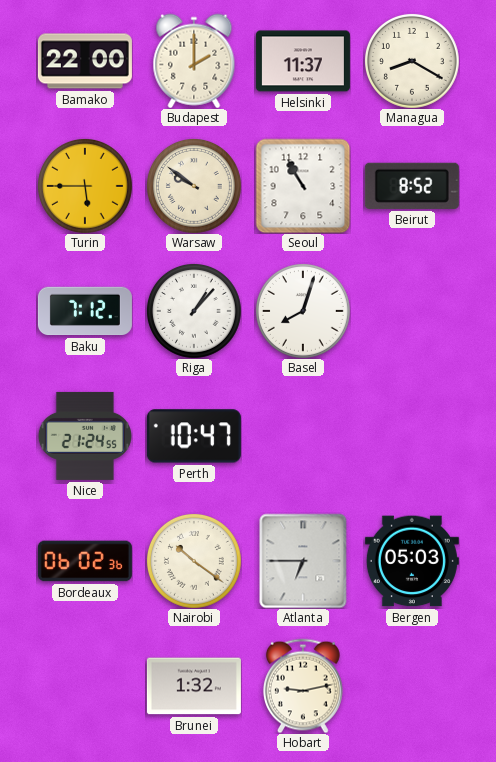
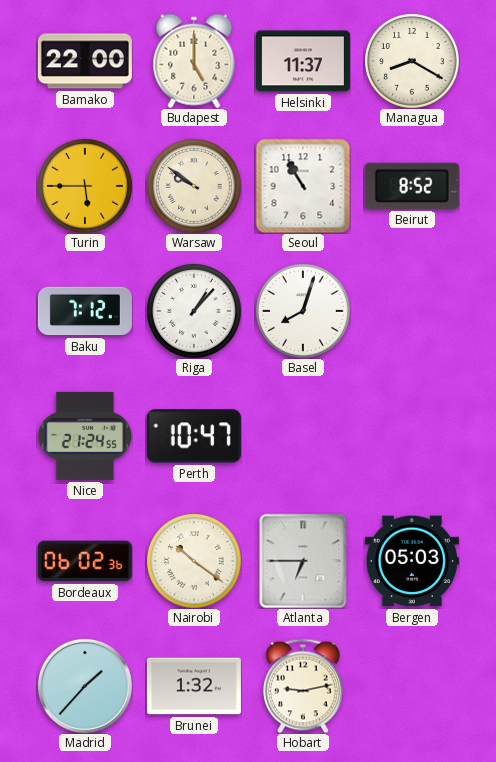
Budapest: 2:00 -> 5:00
Madrid: none -> 1:37
